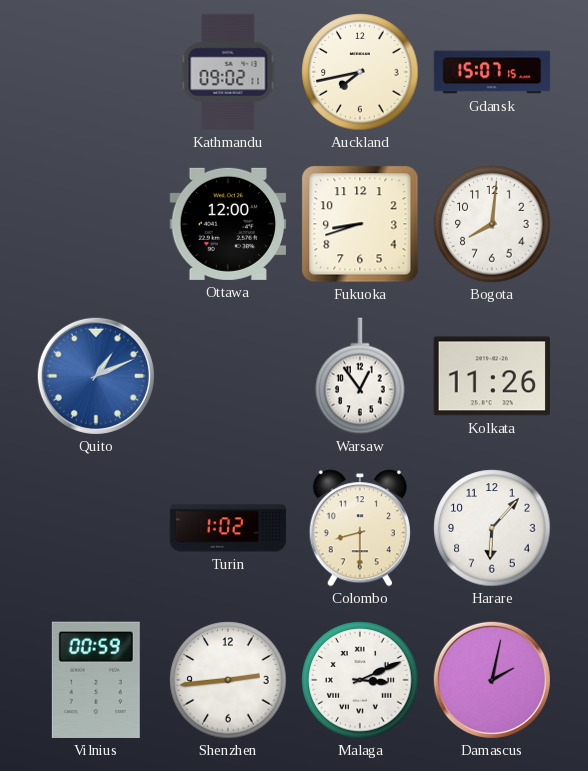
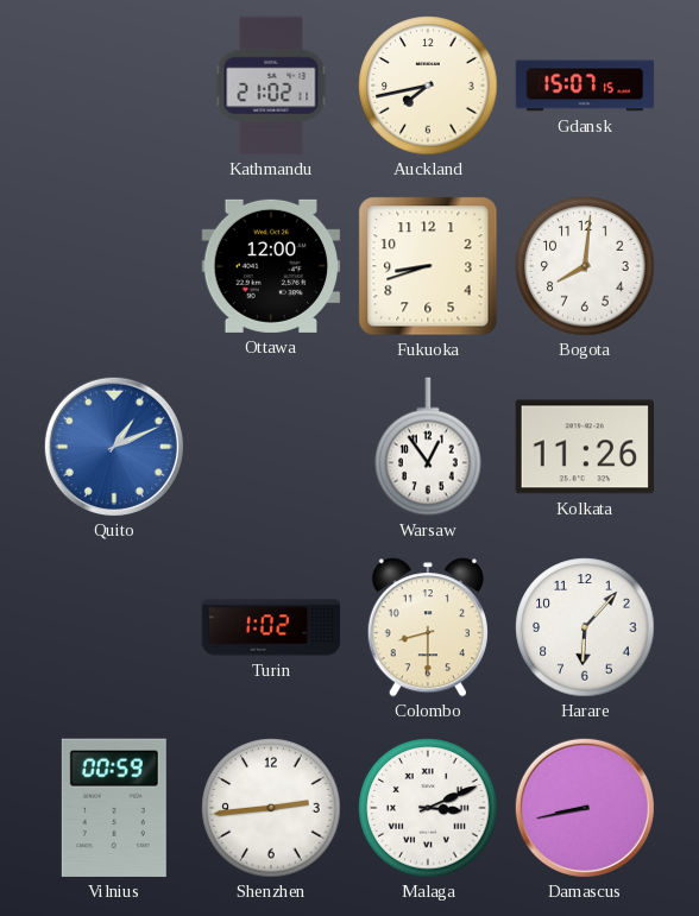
Kathmandu: 09:02 -> 21:02
Damascus: 2:02 -> 8:43
